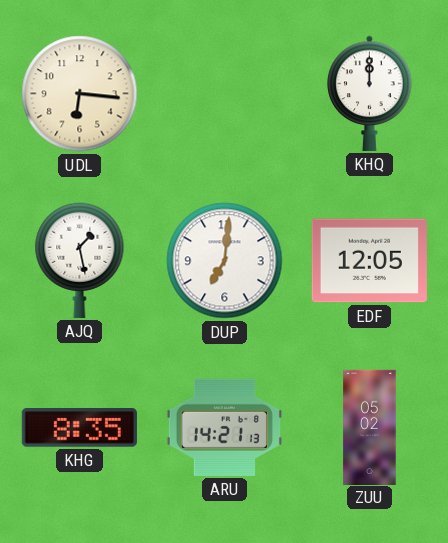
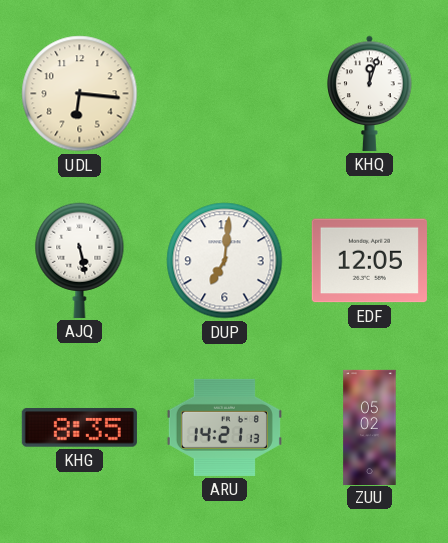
KHQ: 12:00 -> 12:03
AJQ: 1:28 -> 5:28
